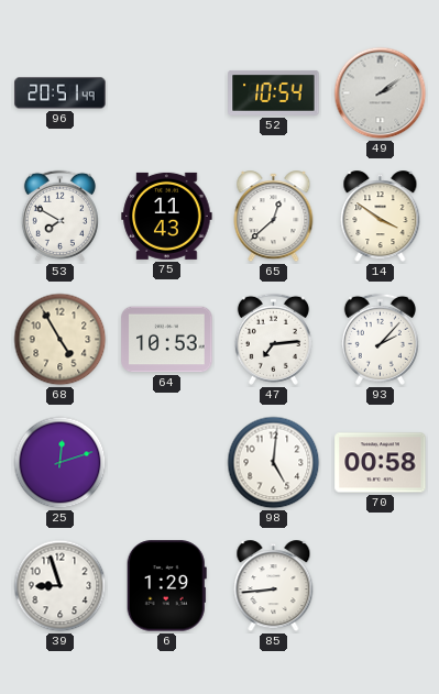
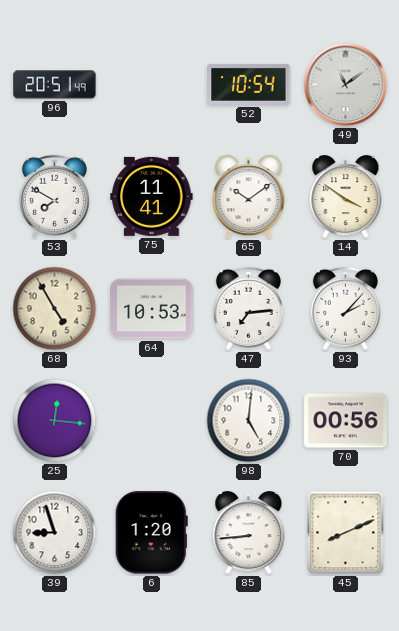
49: 2:09 -> 11:09
75: 11:43 -> 11:41
65: 12:38 -> 10:09
25: 12:12 -> 12:16
70: 00:58 -> 00:56
6: 1:29 -> 1:20
45: none -> 8:11
